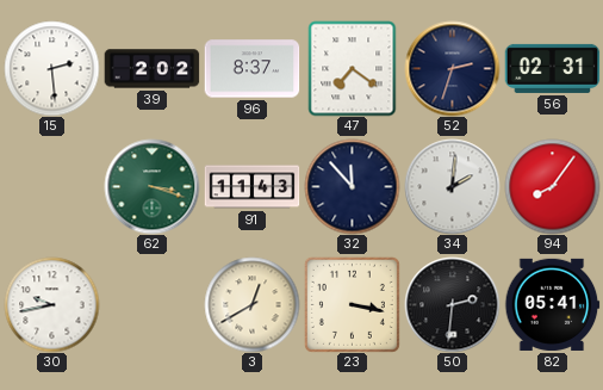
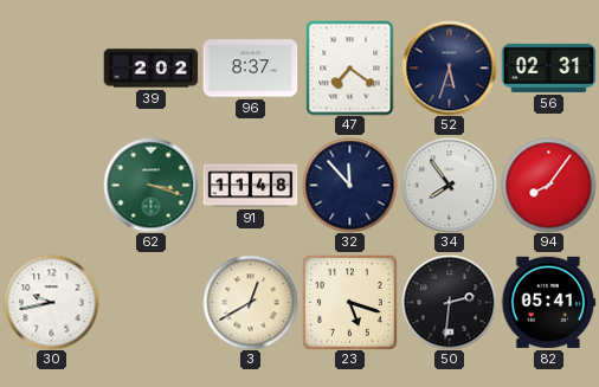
15: 2:29 -> none
52: 2:33 -> 5:33
91: 11:43 -> 11:48
34: 2:01 -> 7:54
23: 3:17 -> 5:18
